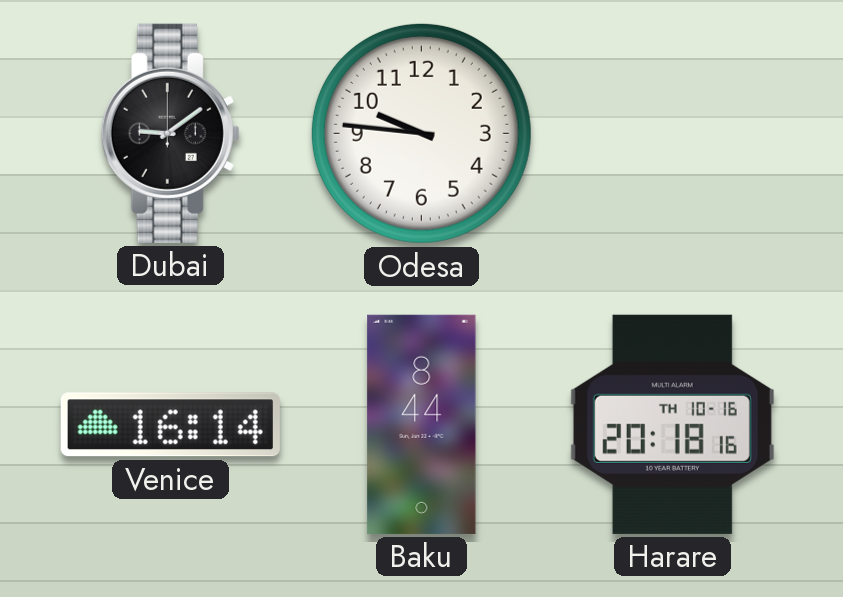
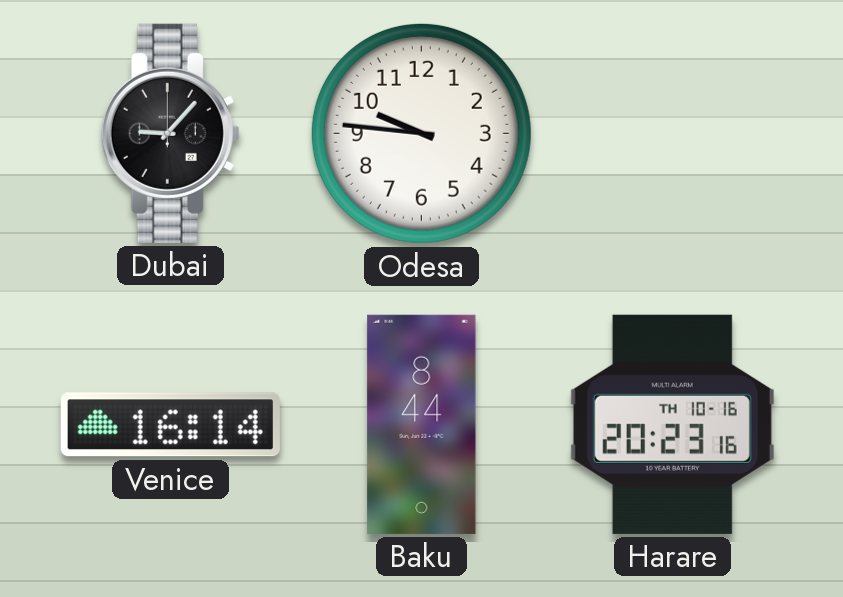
Dubai: 9:09 -> 9:07
Harare: 20:18 -> 20:23
